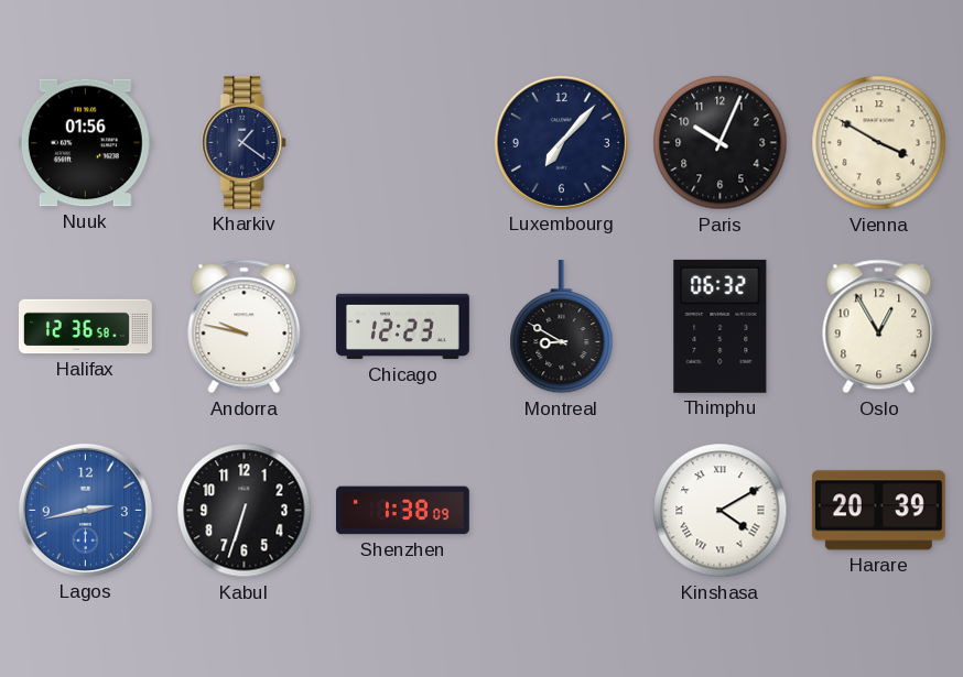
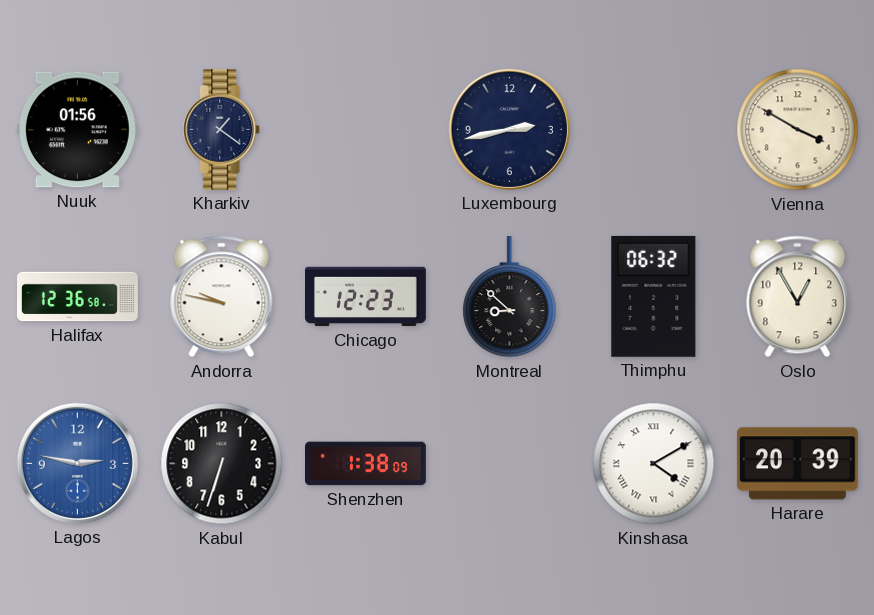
Luxembourg: 7:07 -> 2:43
Paris: 10:04 -> none
Montreal: 8:50 -> 8:52
Lagos: 2:43 -> 2:47
